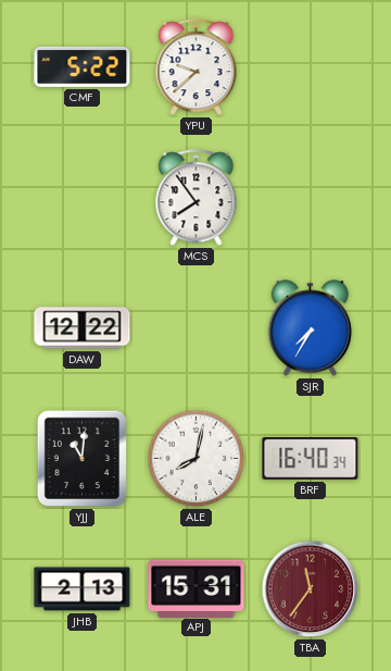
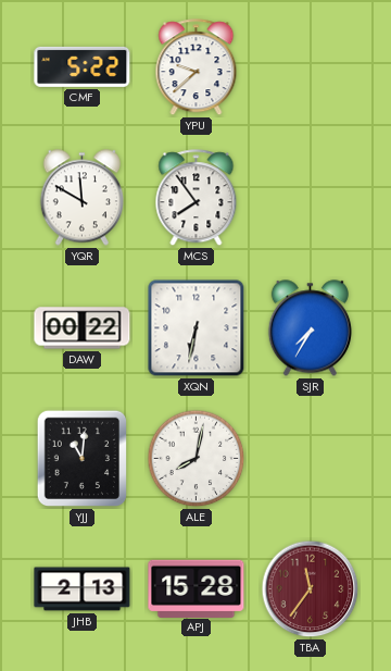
YQR: none -> 11:50
DAW: 12:22 -> 00:22
XQN: none -> 6:32
BRF: 16:40 -> none
APJ: 15:31 -> 15:28
